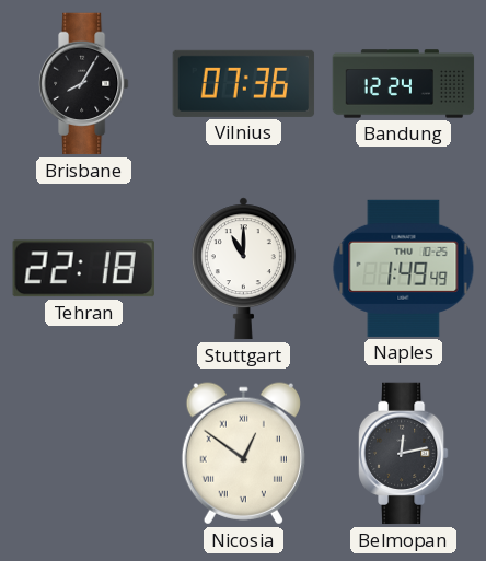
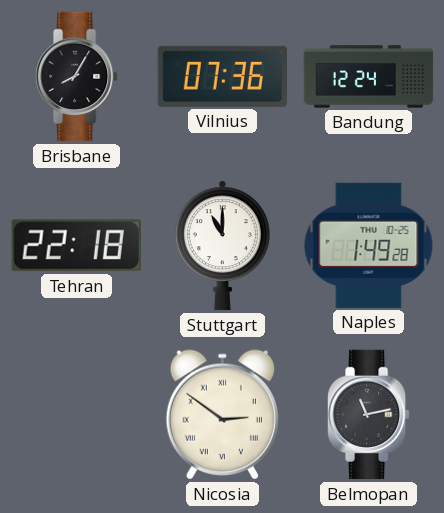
Naples: 1:49:49 -> 1:49:28
Nicosia: 12:51 -> 2:51
Belmopan: 12:13 -> 11:13
